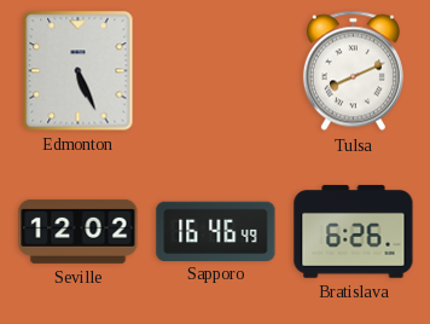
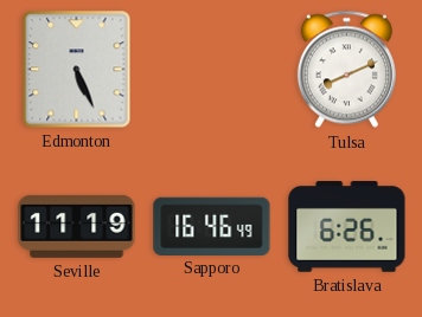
Seville: 12:02 -> 11:19
